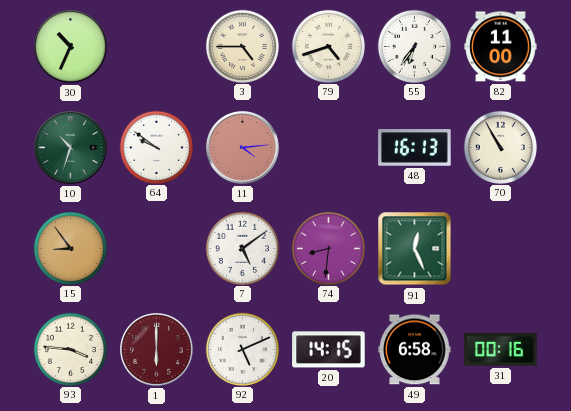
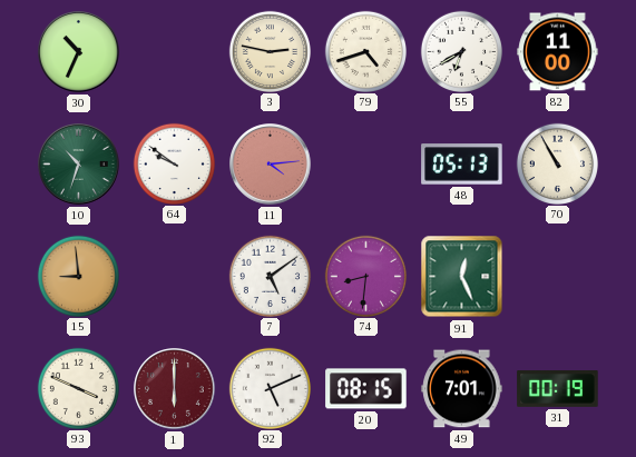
3: 4:45 -> 2:47
55: 6:36 -> 6:40
48: 16:13 -> 05:13
15: 8:54 -> 8:59
93: 3:46 -> 3:49
20: 14:15 -> 08:15
49: 6:58 -> 7:01
31: 00:16 -> 00:19
